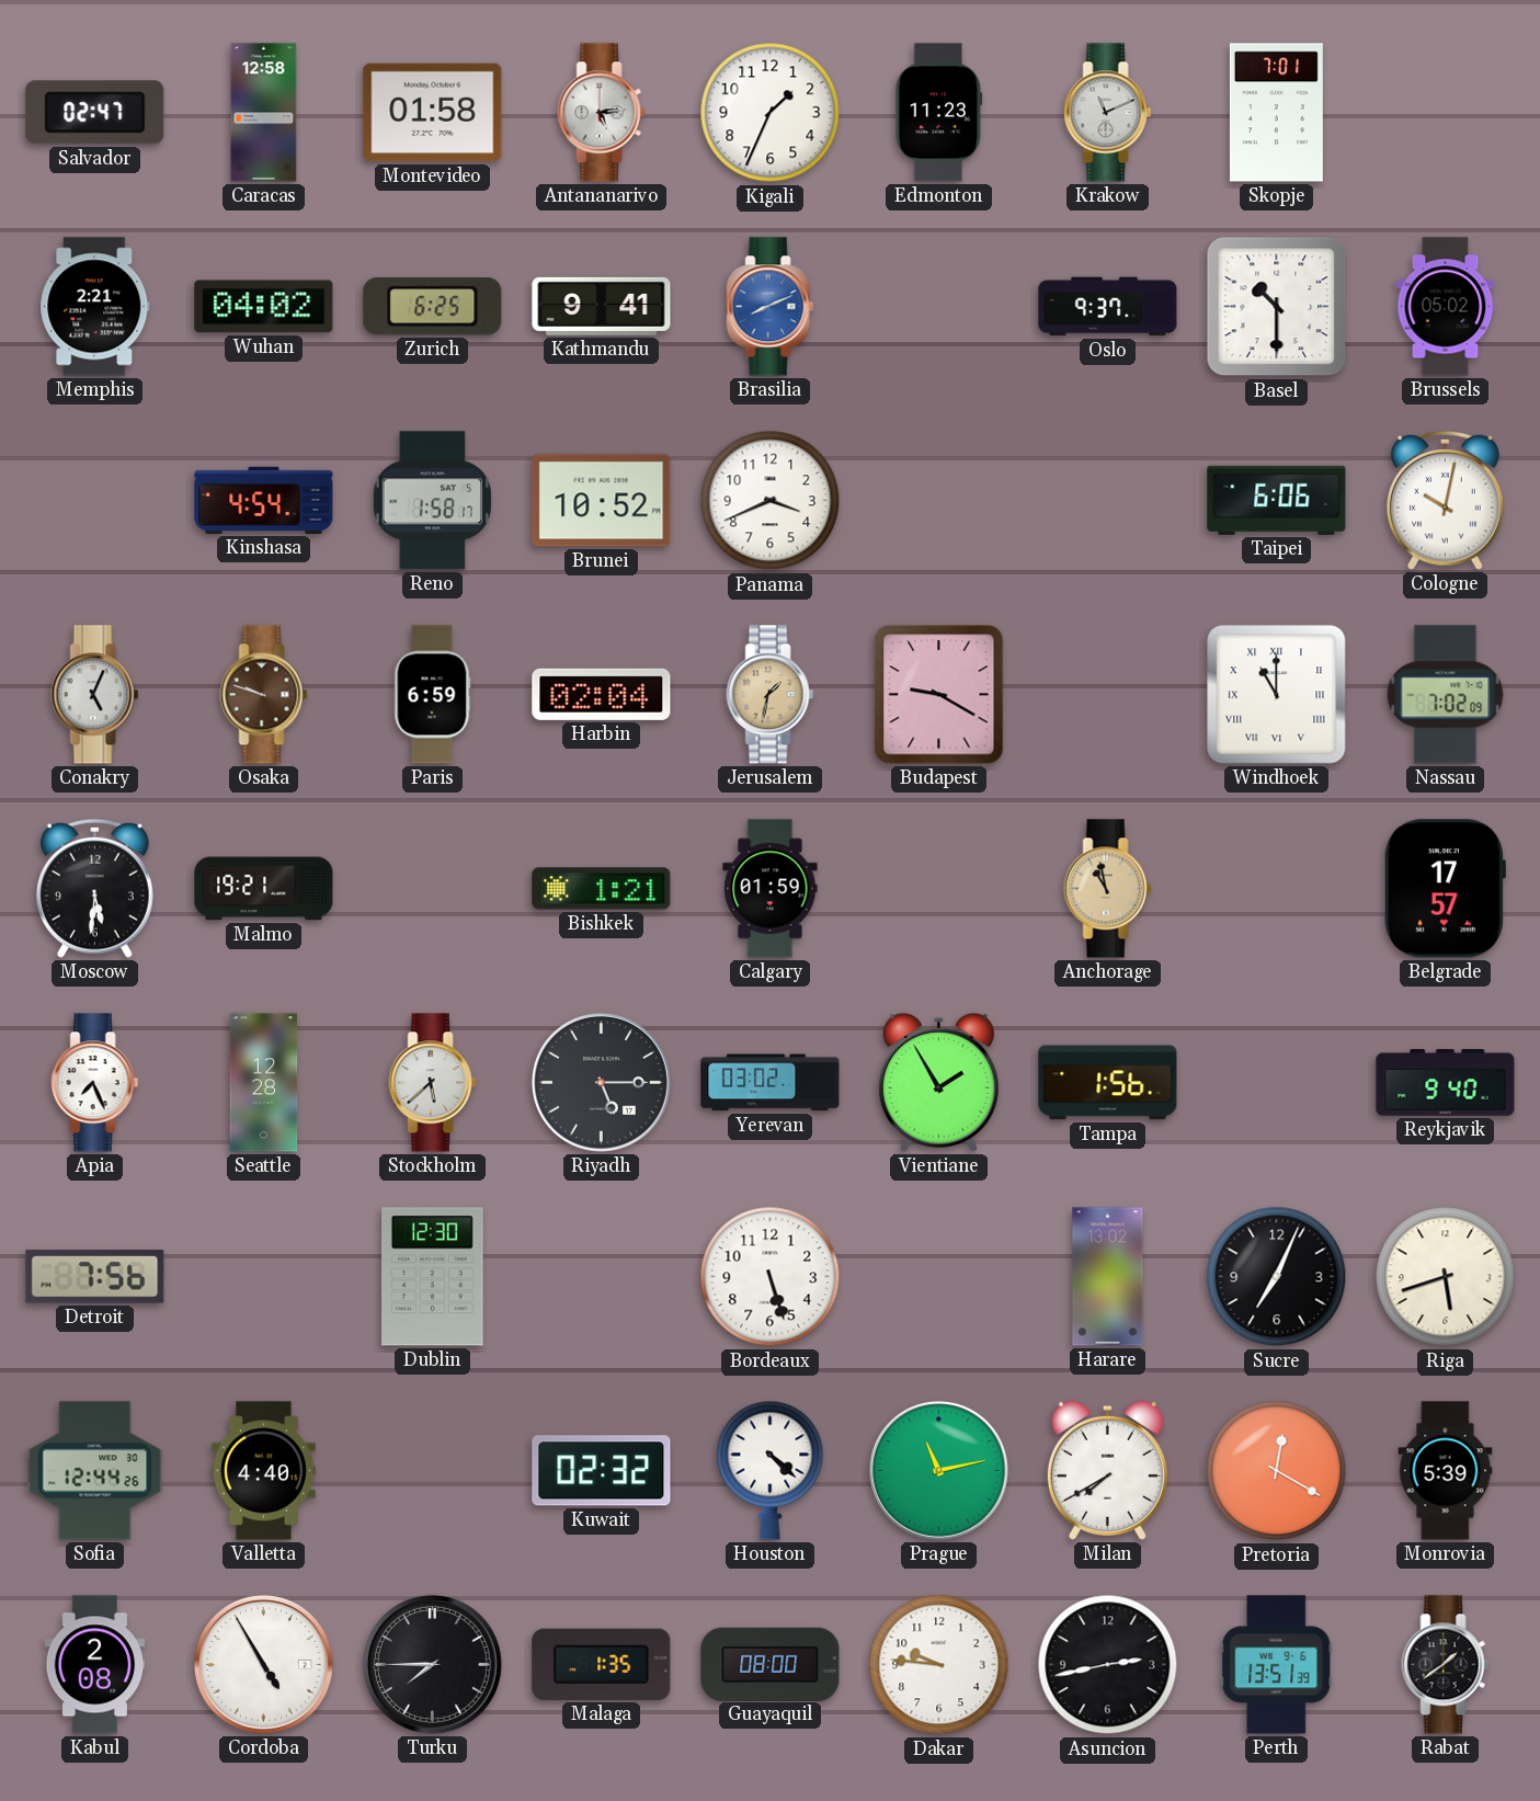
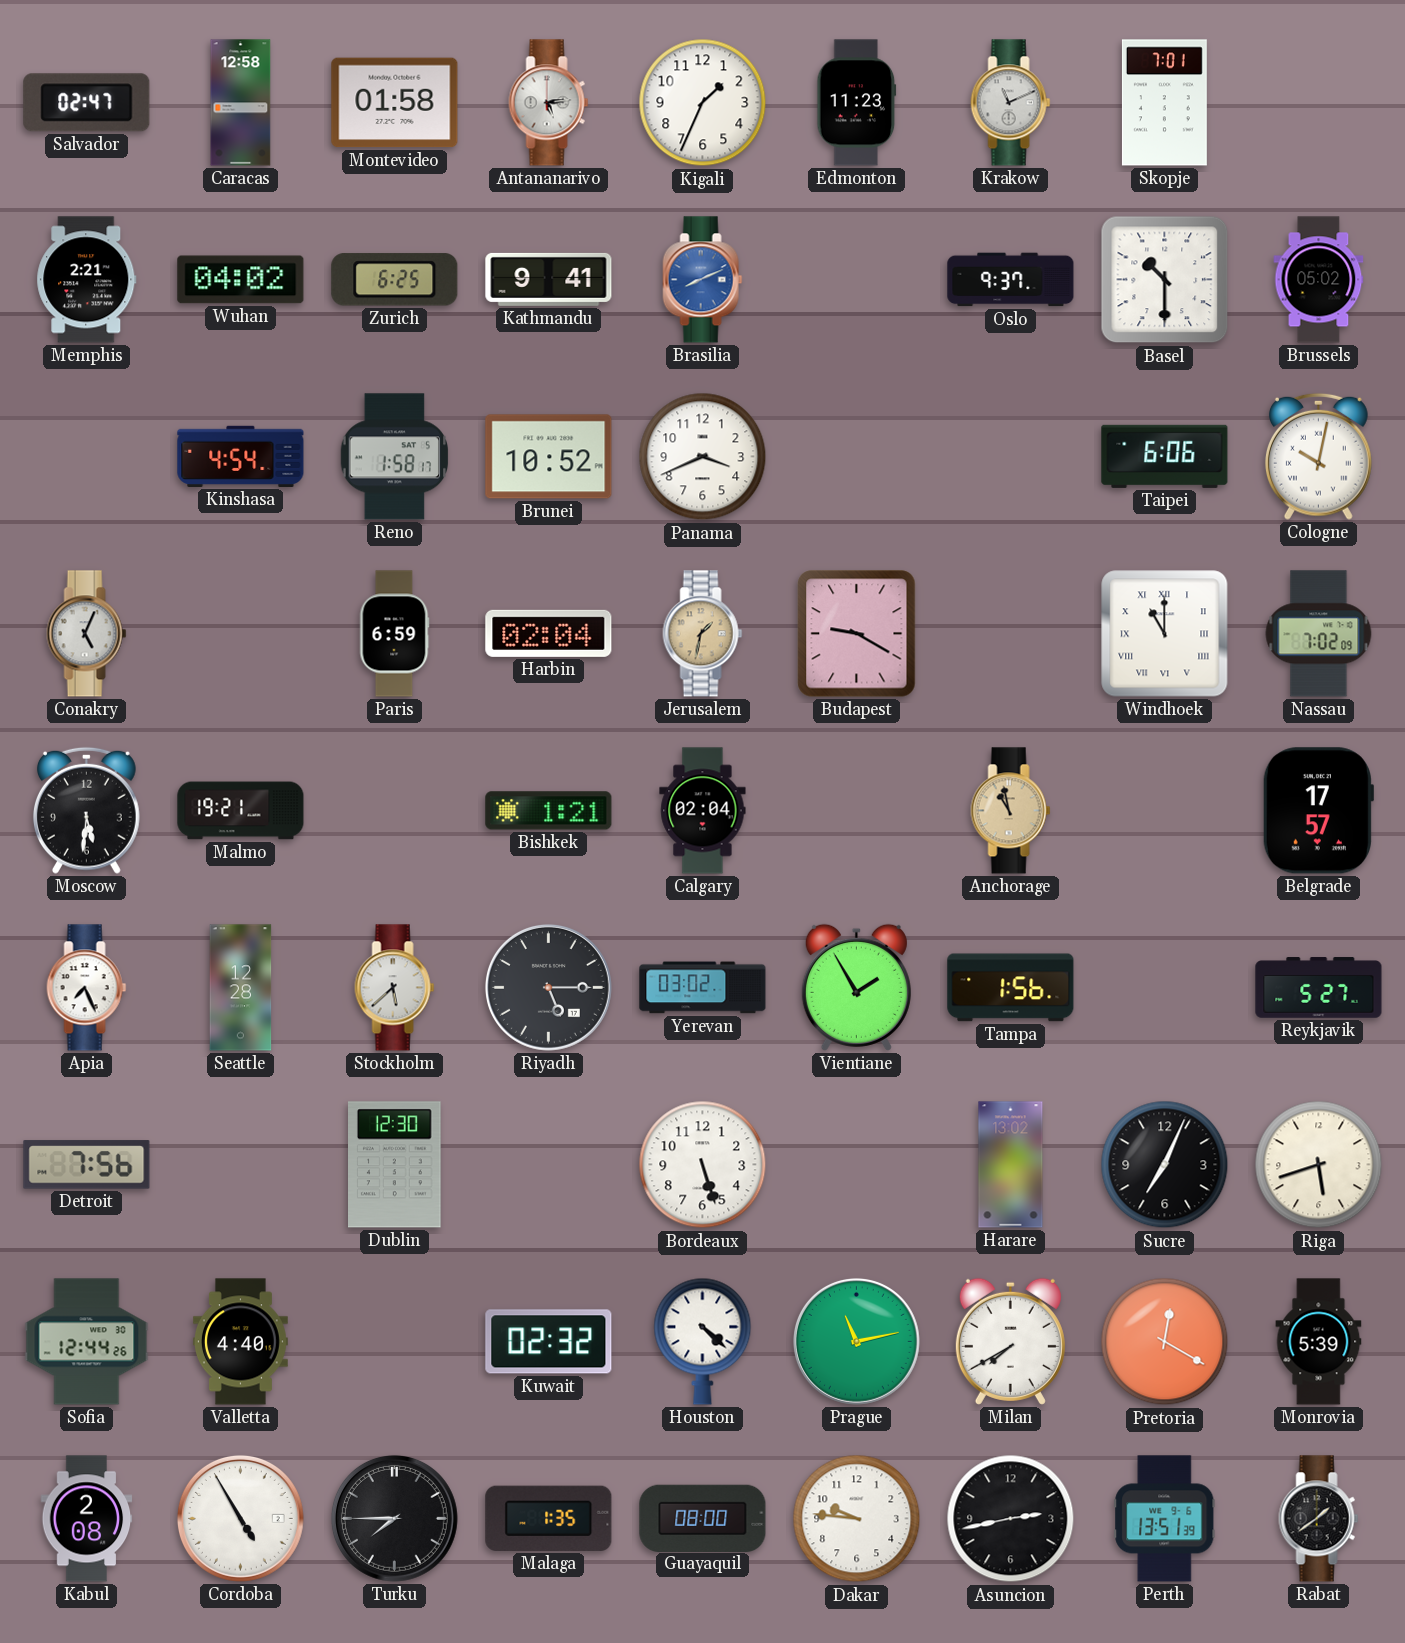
Osaka: 9:48 -> none
Calgary: 01:59 -> 02:04
Reykjavik: 9:40 -> 5:27
